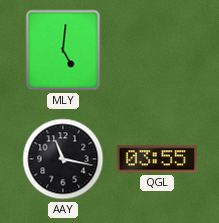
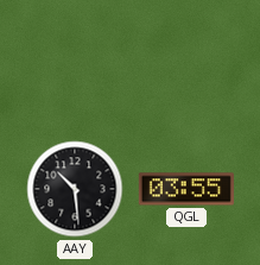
MLY: 5:01 -> none
AAY: 11:17 -> 10:29
